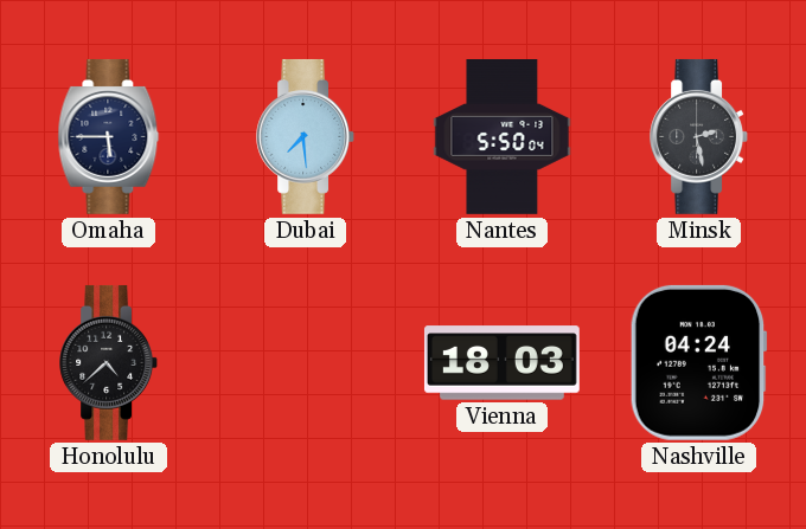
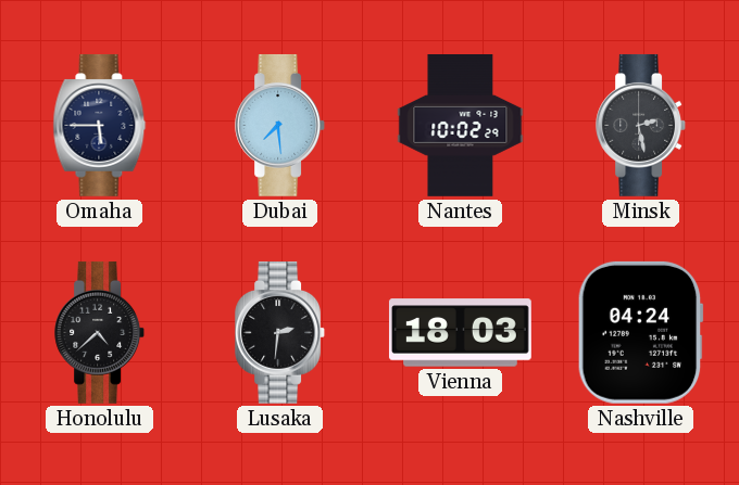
Nantes: 5:50 -> 10:02
Lusaka: none -> 2:31
